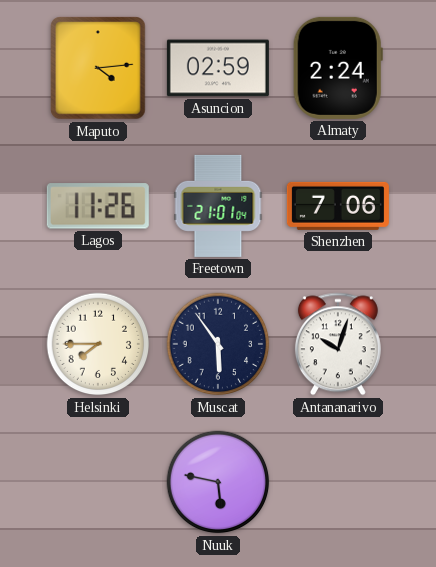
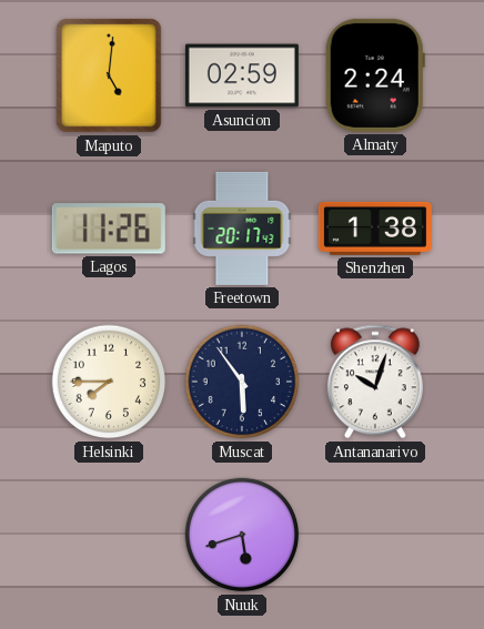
Maputo: 4:14 -> 5:01
Freetown: 21:01 -> 20:17
Shenzhen: 7:06 -> 1:38
Nuuk: 5:47 -> 5:42
